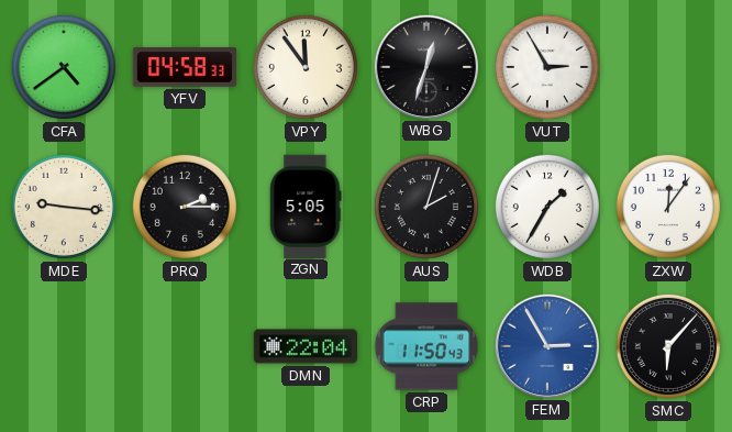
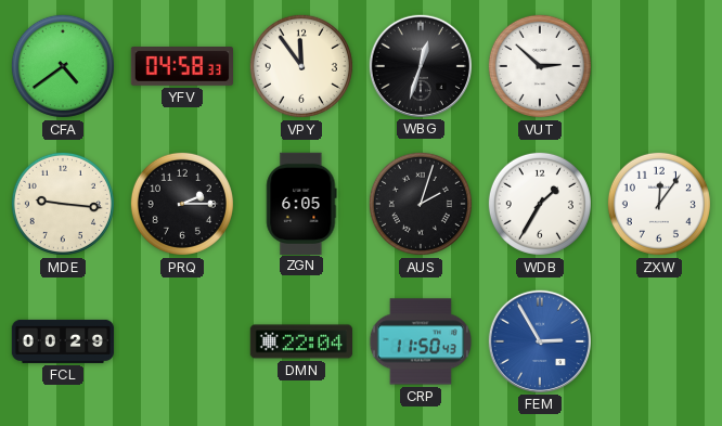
VUT: 2:55 -> 2:52
ZGN: 5:05 -> 6:05
FCL: none -> 00:29
SMC: 6:07 -> none
